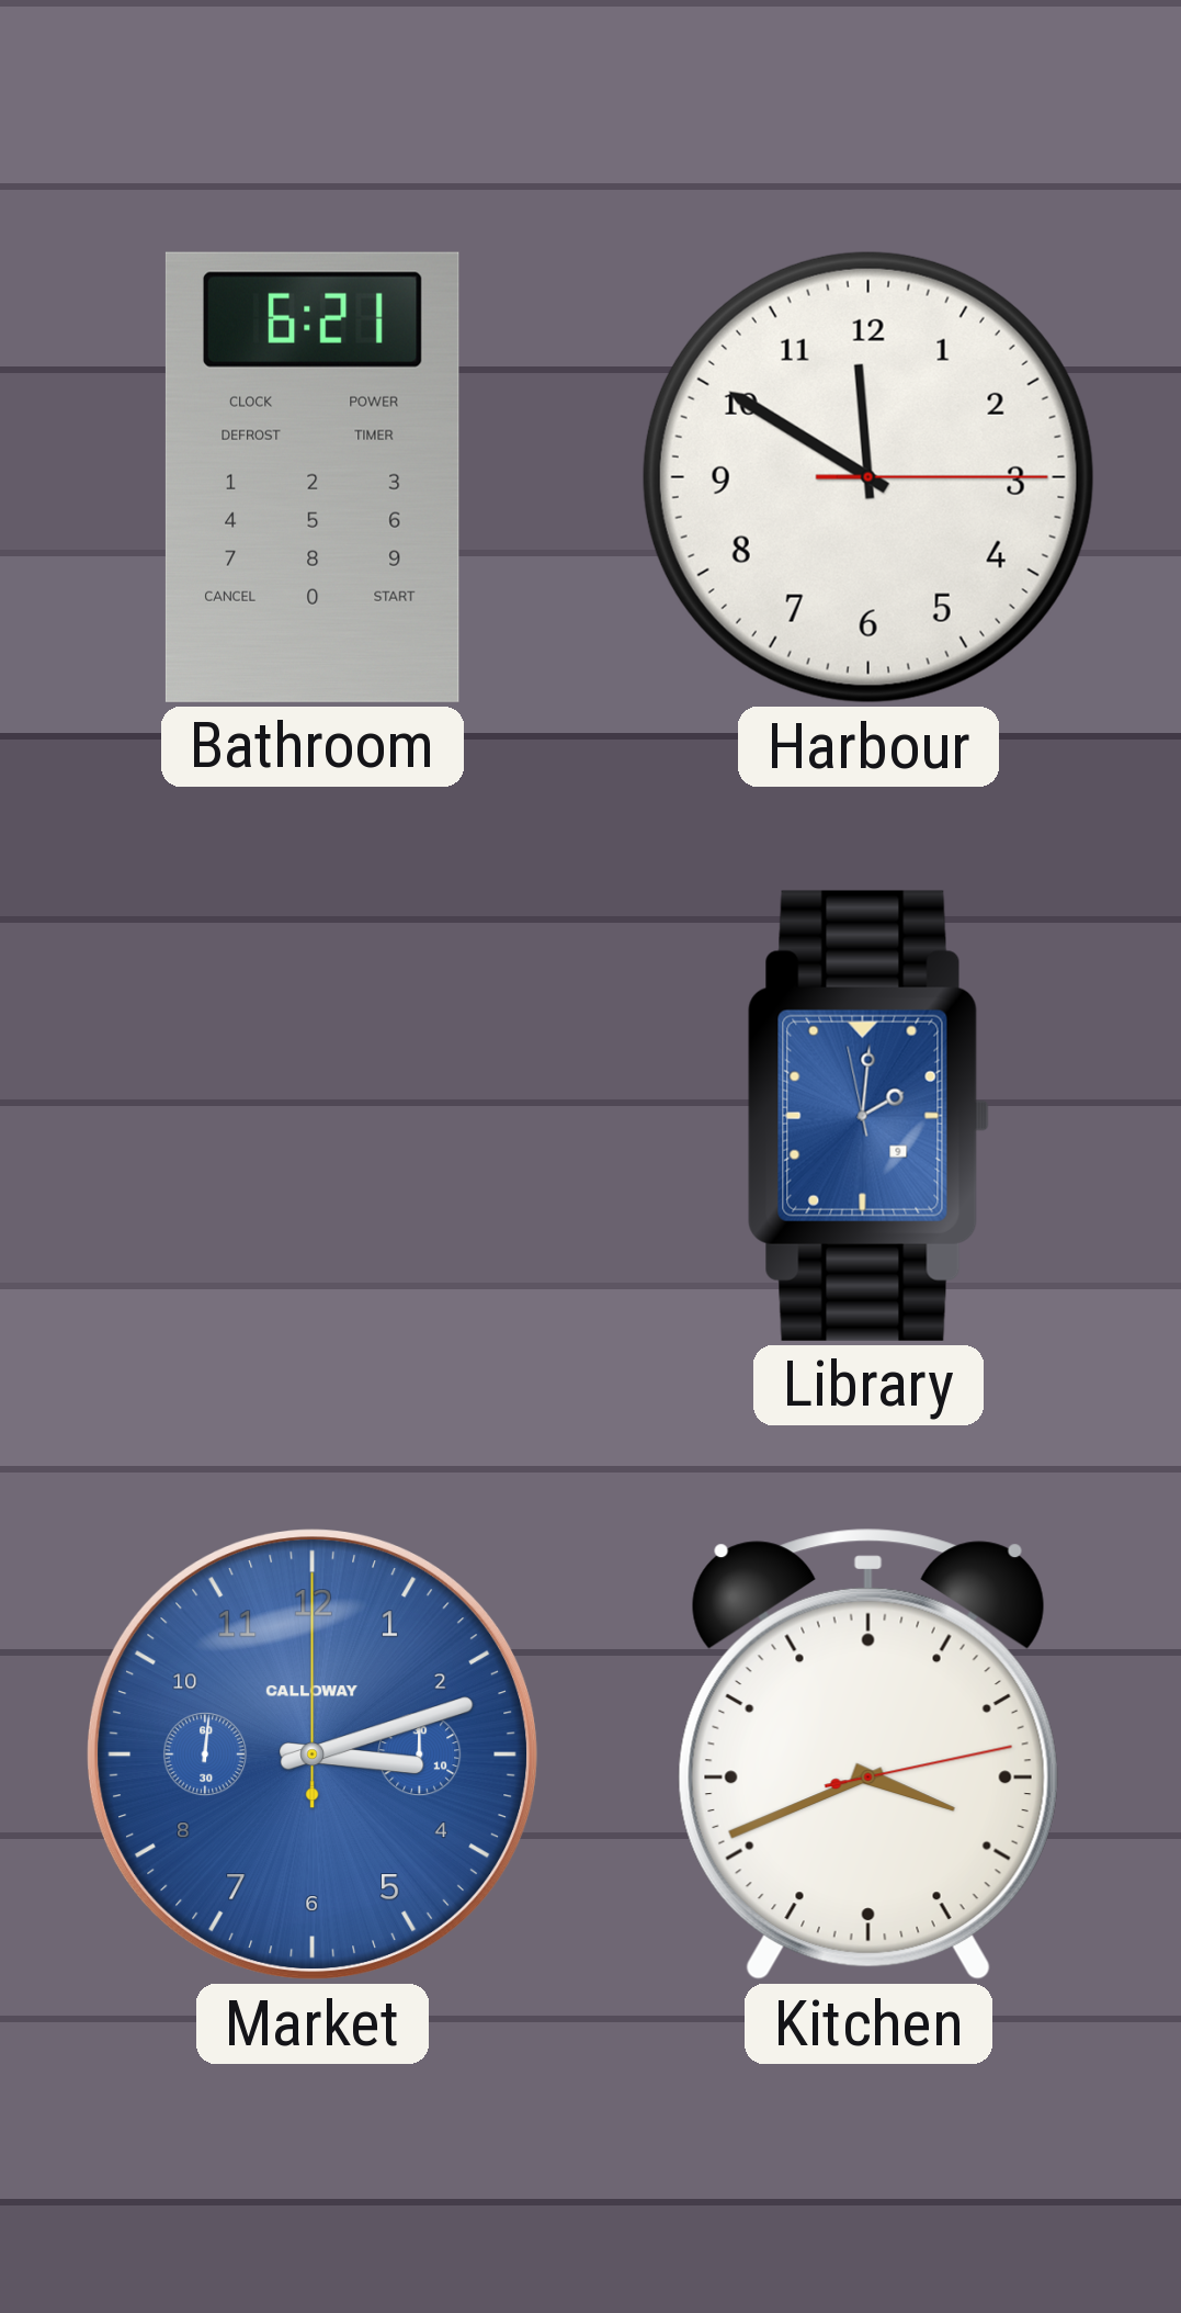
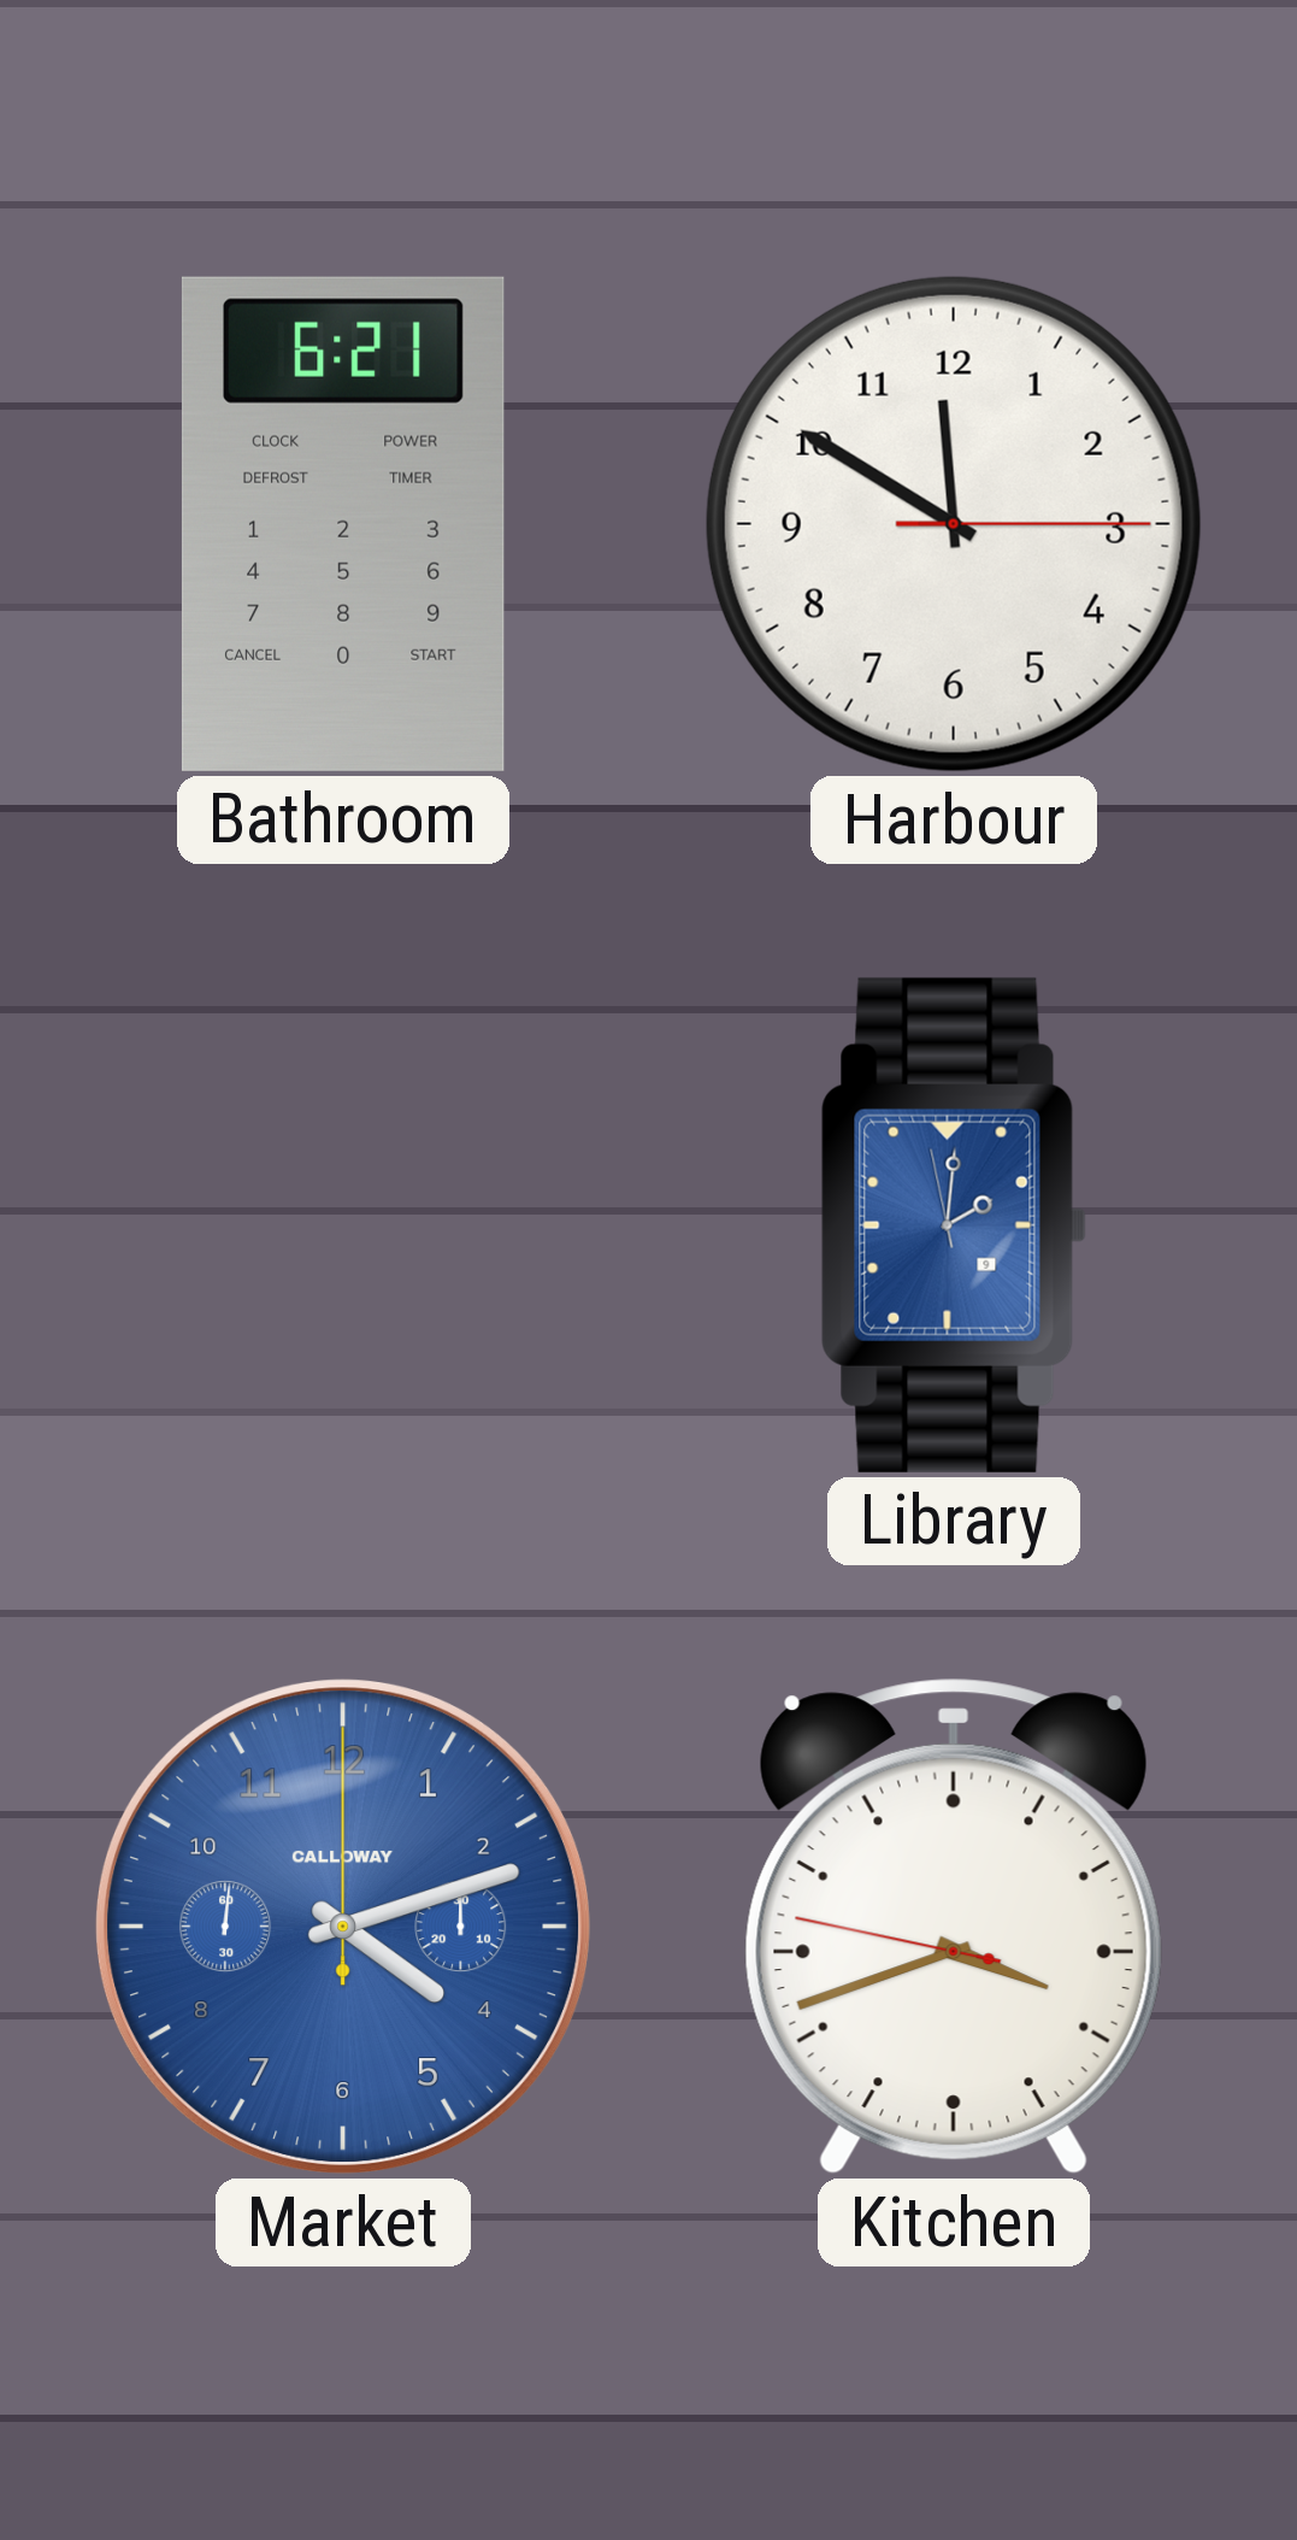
Market: 3:12 -> 4:12
Kitchen: 3:41:13 -> 3:41:47
